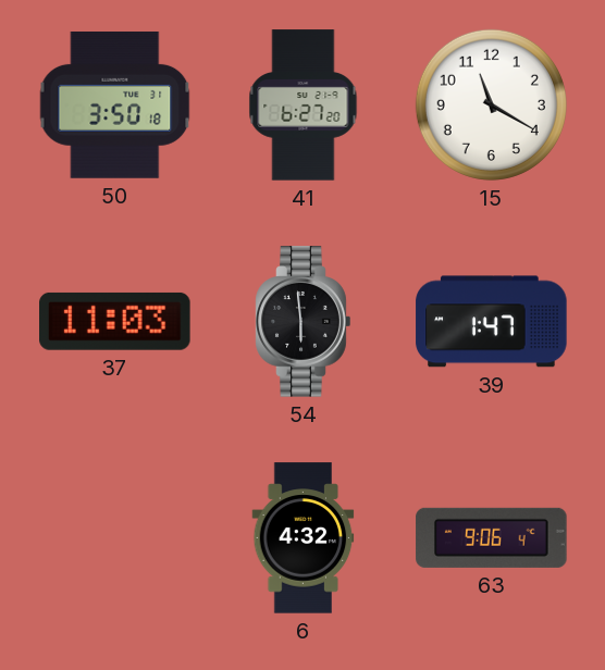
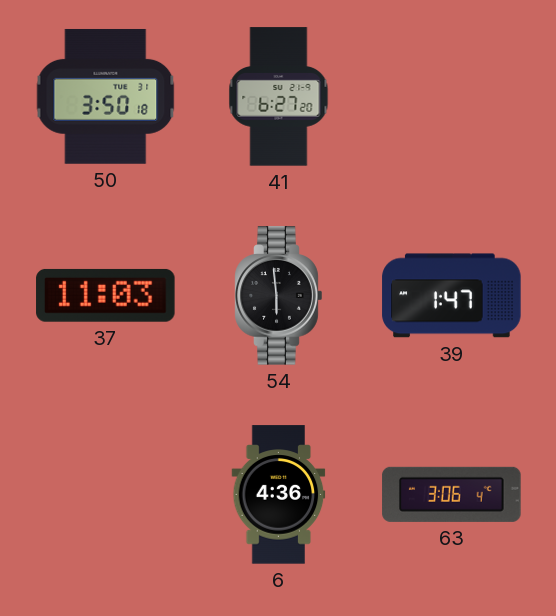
15: 11:20 -> none
6: 4:32 -> 4:36
63: 9:06 -> 3:06
